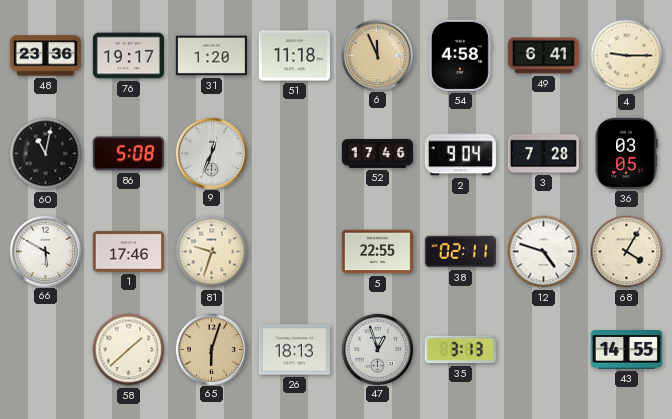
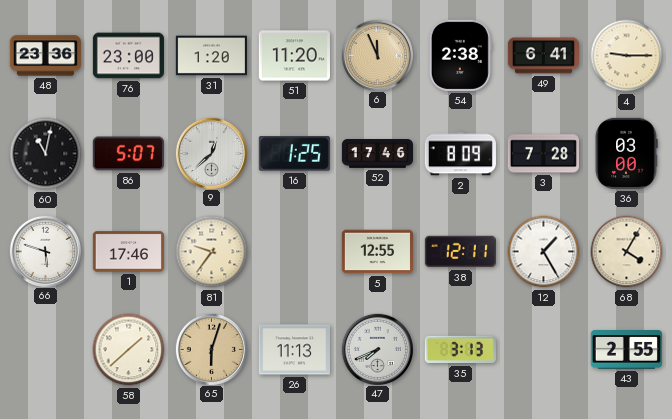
76: 19:17 -> 23:00
51: 11:18 -> 11:20
54: 4:58 -> 2:38
86: 5:08 -> 5:07
9: 12:34 -> 12:38
16: none -> 1:25
2: 9:04 -> 8:09
36: 03:05 -> 03:00
66: 5:50 -> 5:48
81: 9:33 -> 9:36
5: 22:55 -> 12:55
38: 02:11 -> 12:11
12: 4:48 -> 1:25
26: 18:13 -> 11:13
47: 12:57 -> 7:41
43: 14:55 -> 2:55
